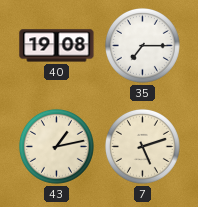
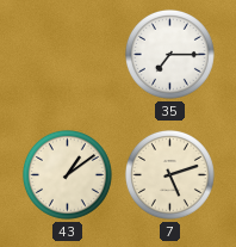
40: 19:08 -> none
43: 1:13 -> 1:09
